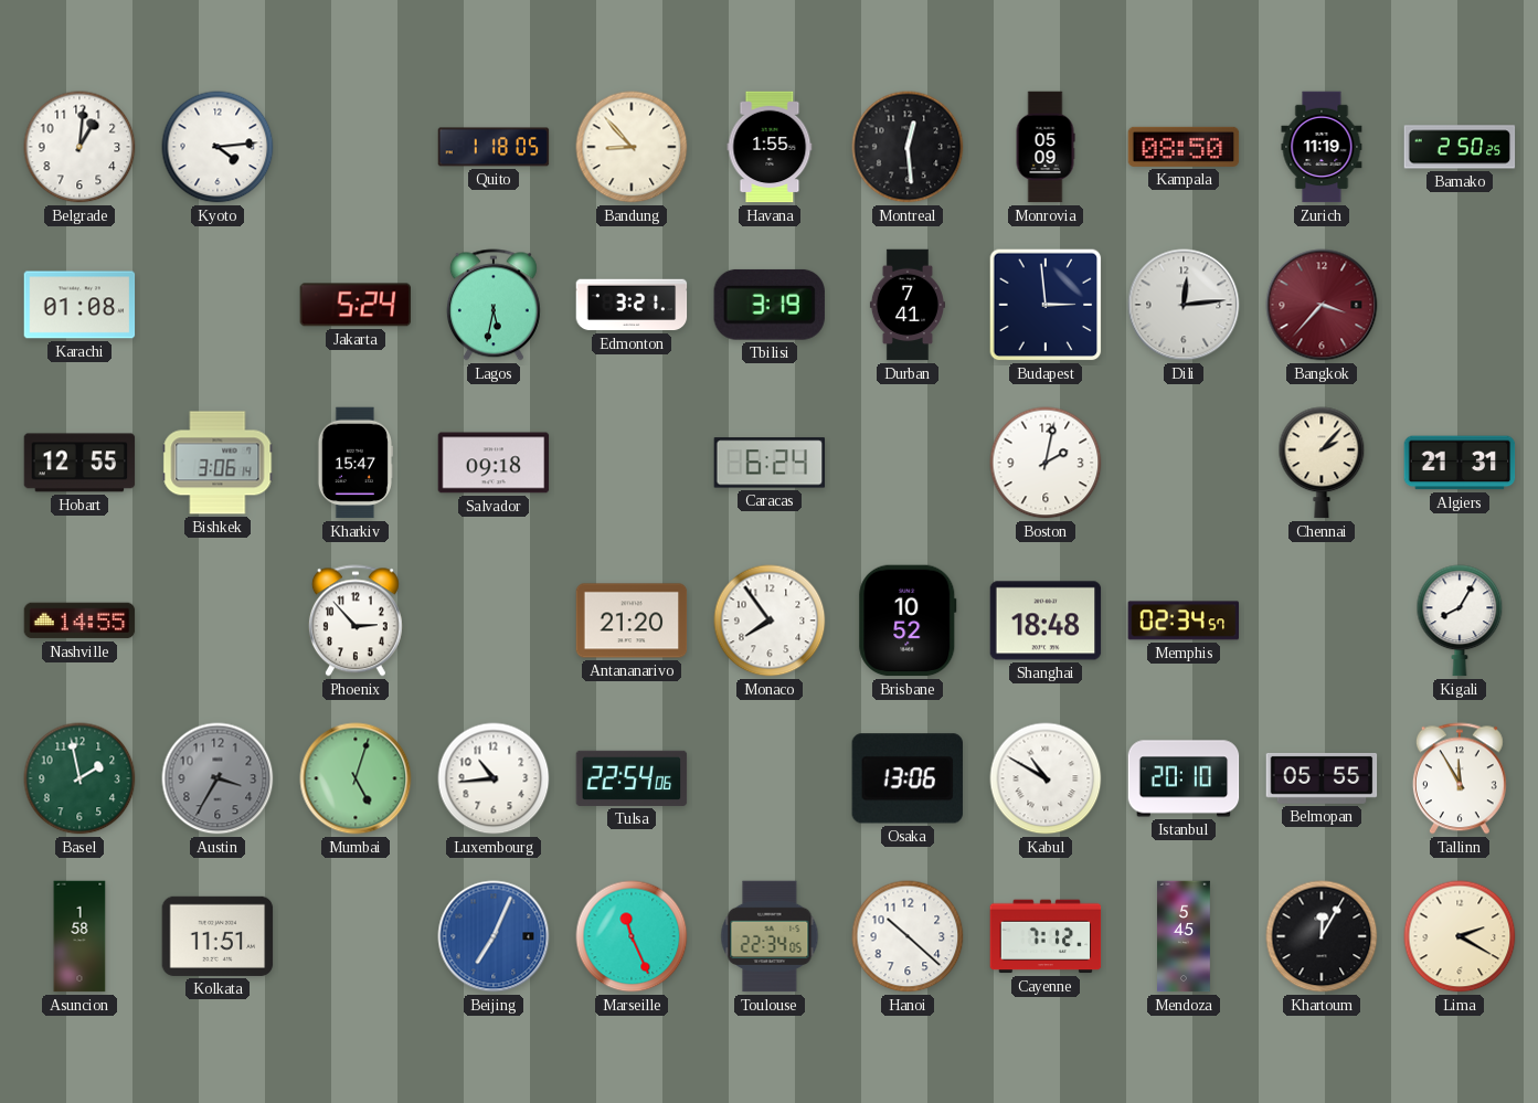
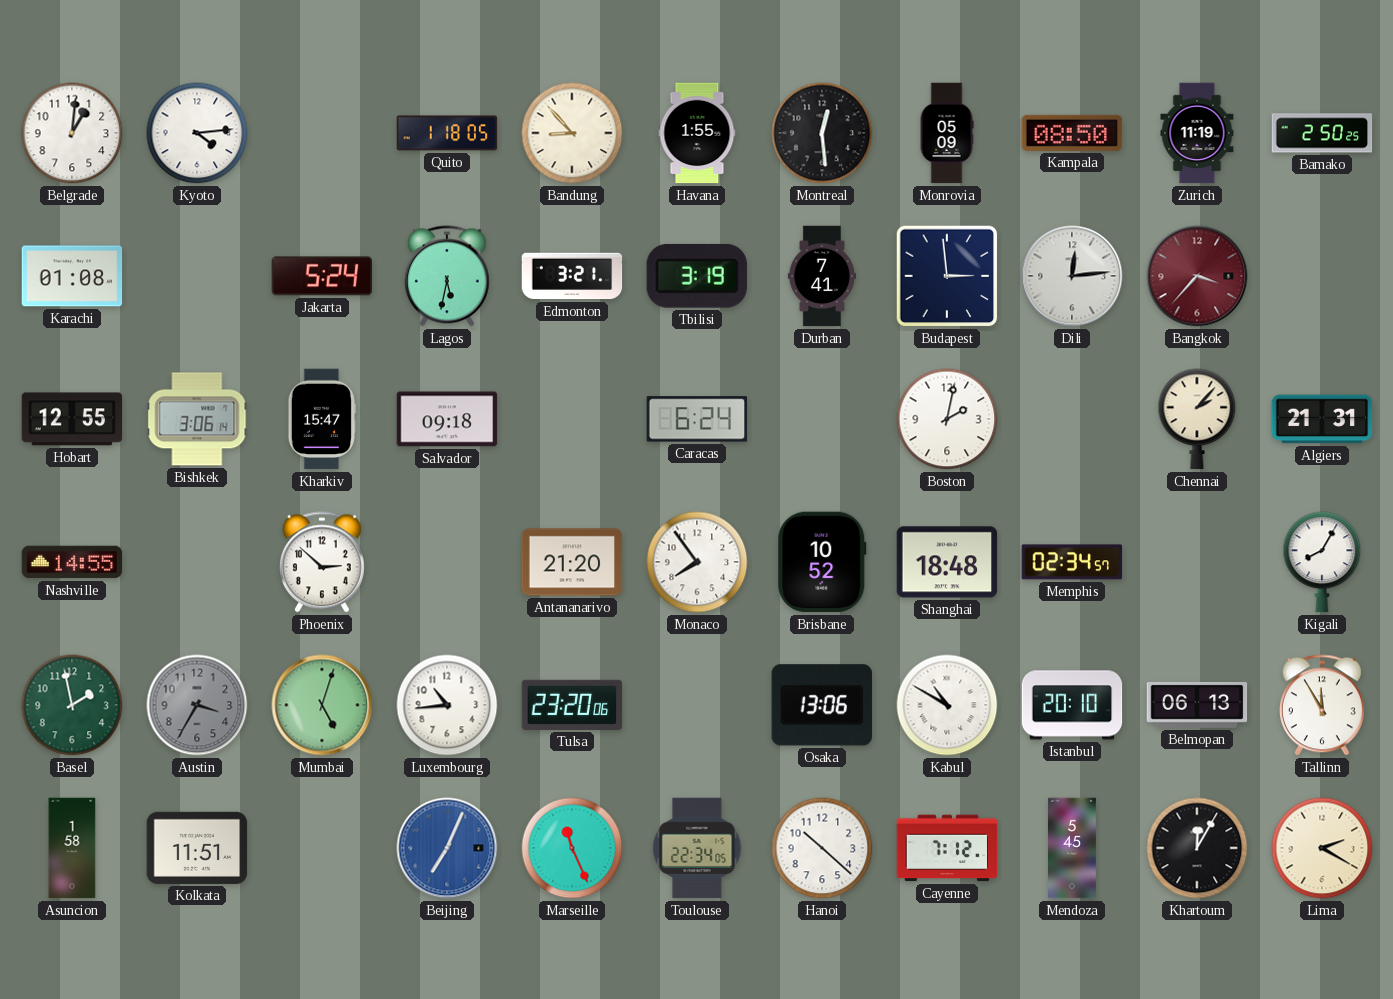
Phoenix: 2:53 -> 2:52
Tulsa: 22:54 -> 23:20
Belmopan: 05:55 -> 06:13
